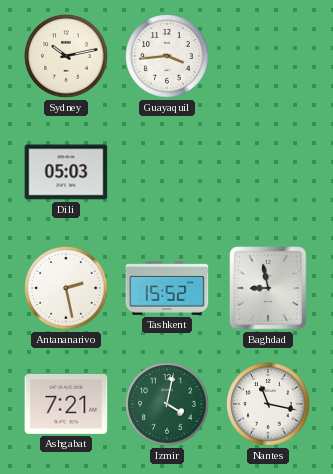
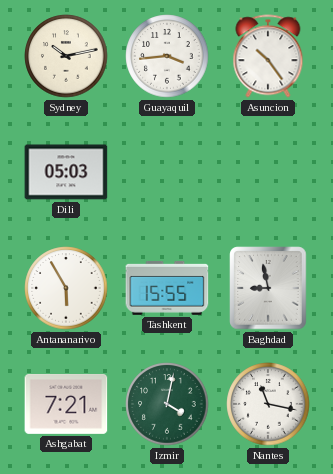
Asuncion: none -> 10:24
Antananarivo: 2:28 -> 5:55
Tashkent: 15:52 -> 15:55
